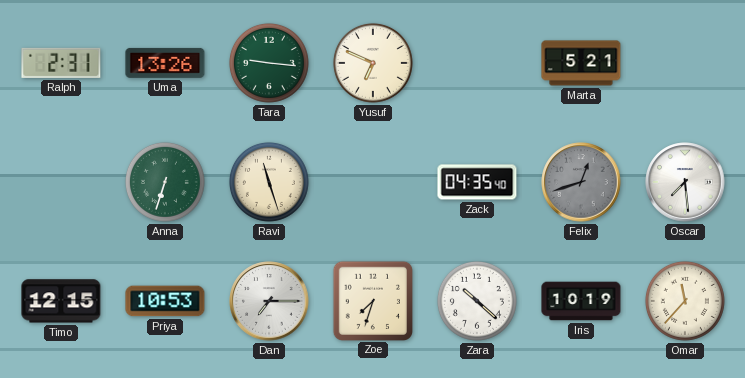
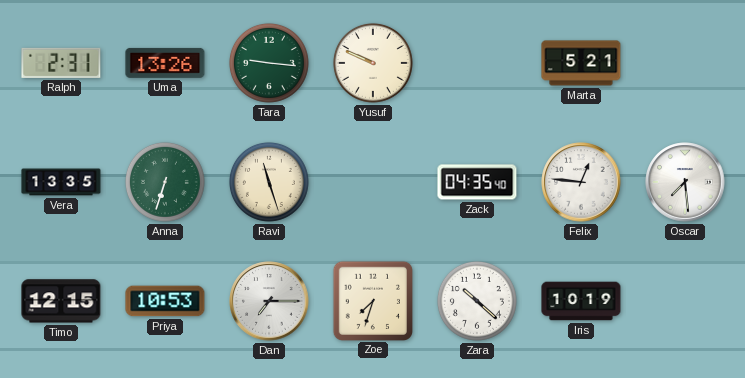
Yusuf: 6:49 -> 9:49
Vera: none -> 13:35
Felix: 12:42 -> 12:46
Felix dial: grey -> white
Omar: 11:37 -> none
